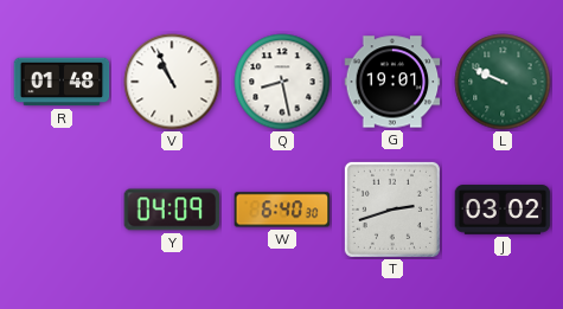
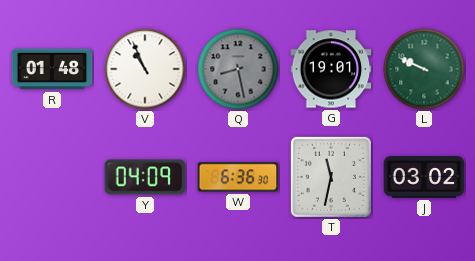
Q dial: white -> grey
W: 6:40 -> 6:36
T: 2:42 -> 11:32
